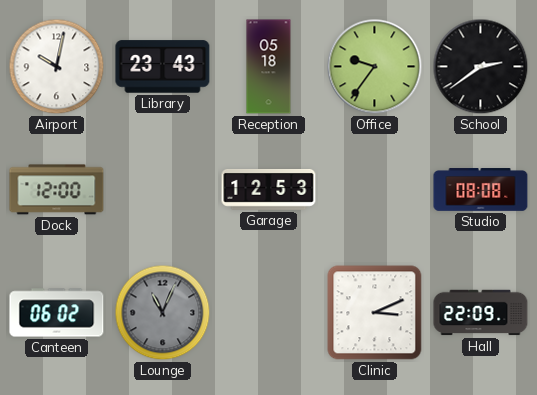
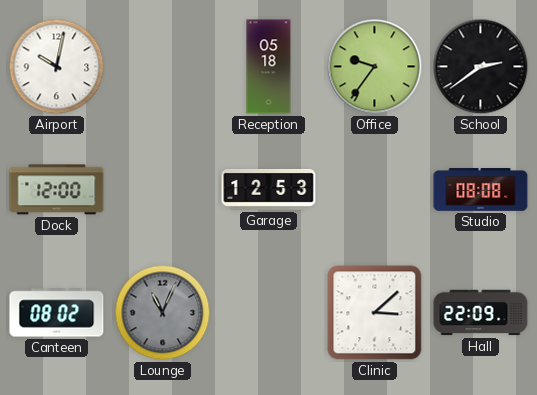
Library: 23:43 -> none
Canteen: 06:02 -> 08:02
Clinic: 3:11 -> 3:08
